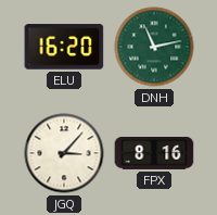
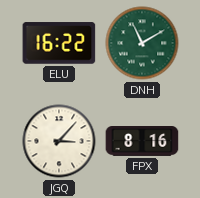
ELU: 16:20 -> 16:22
DNH: 11:13 -> 11:10
